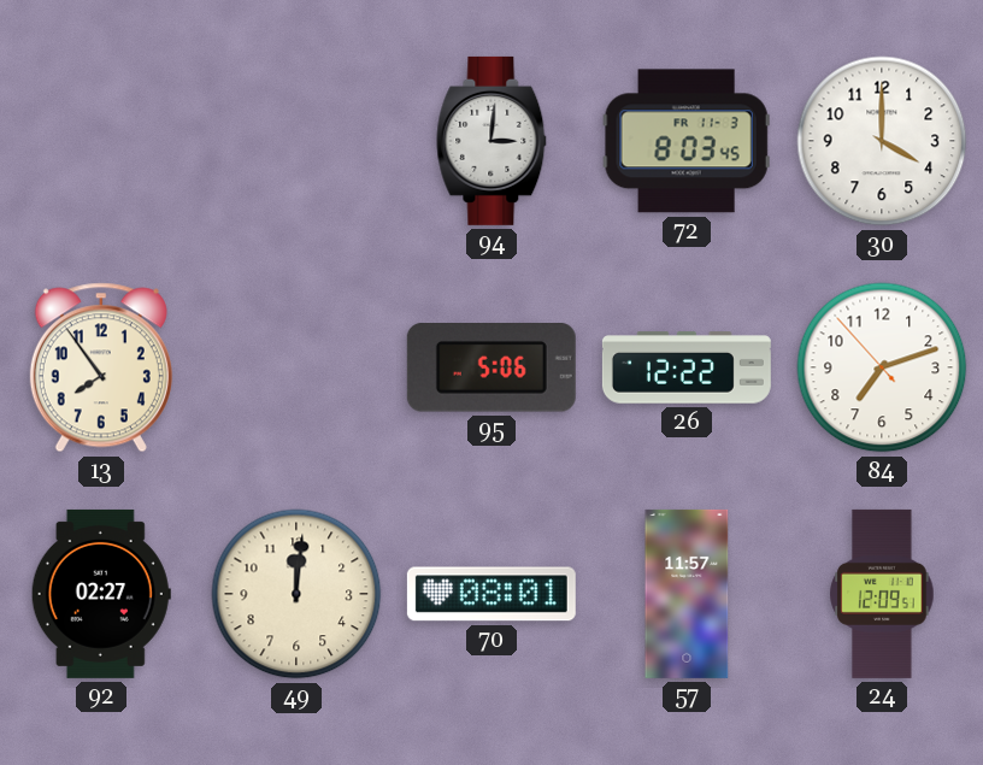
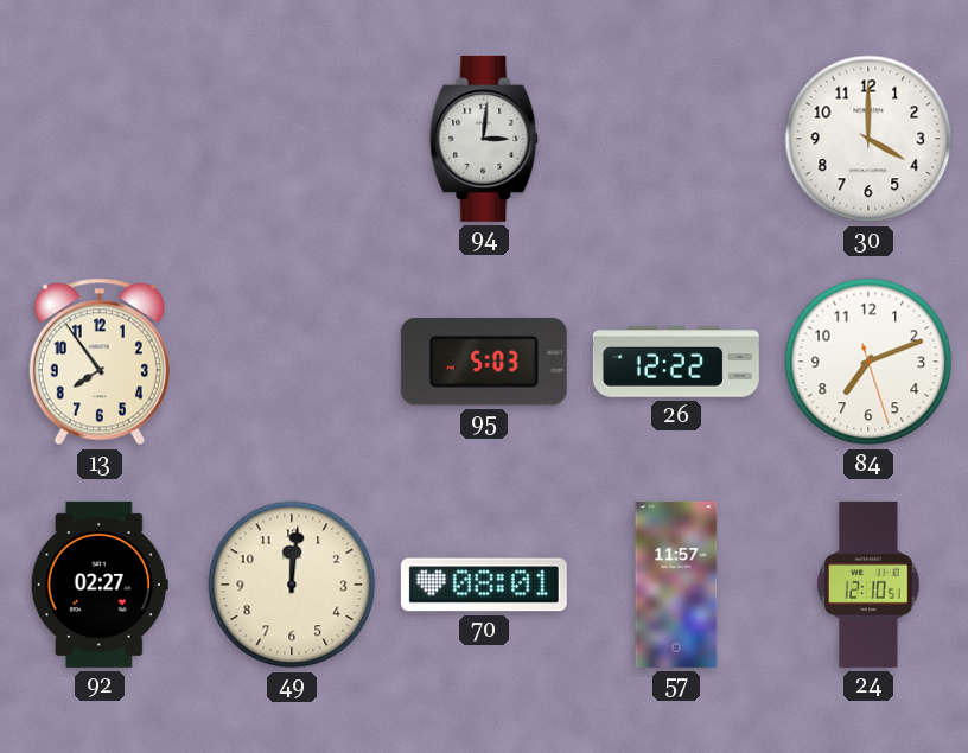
72: 8:03 -> none
95: 5:06 -> 5:03
84: 7:11:53 -> 7:11:27
24: 12:09 -> 12:10
